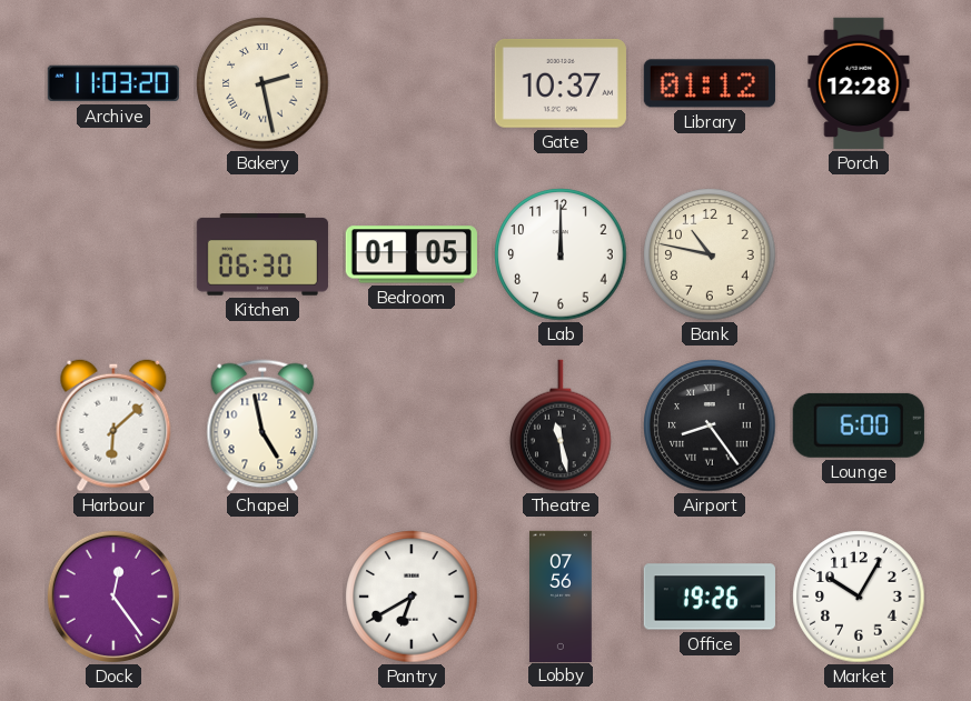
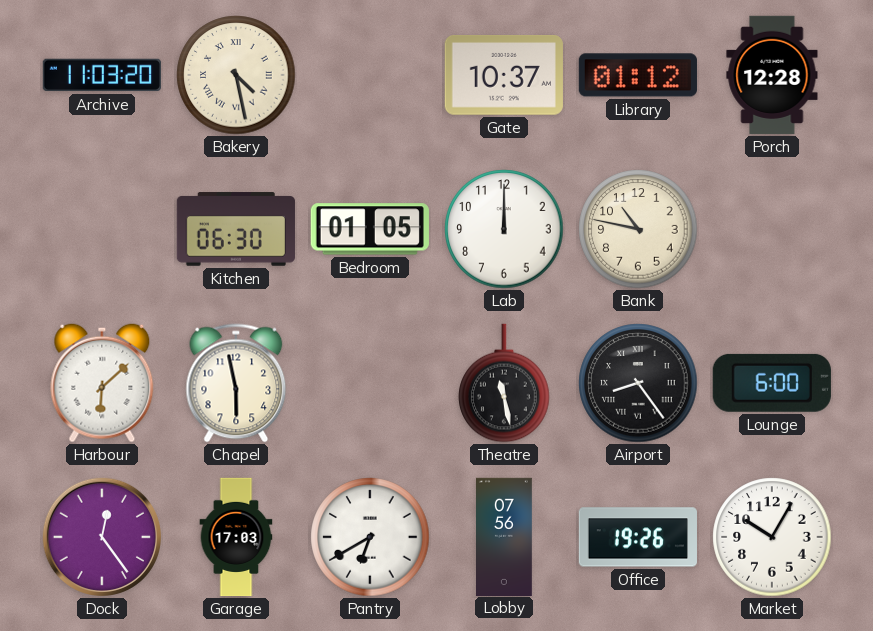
Bakery: 2:28 -> 4:28
Chapel: 4:58 -> 5:58
Garage: none -> 17:03
